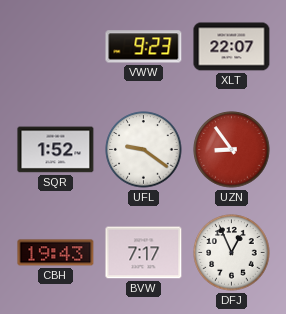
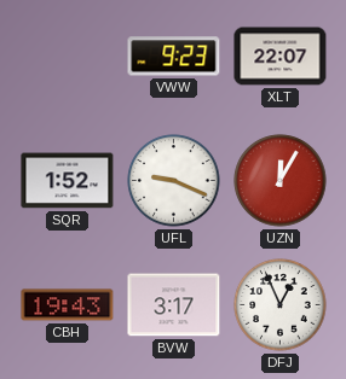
UFL: 9:21 -> 9:19
UZN: 8:54 -> 12:05
BVW: 7:17 -> 3:17
